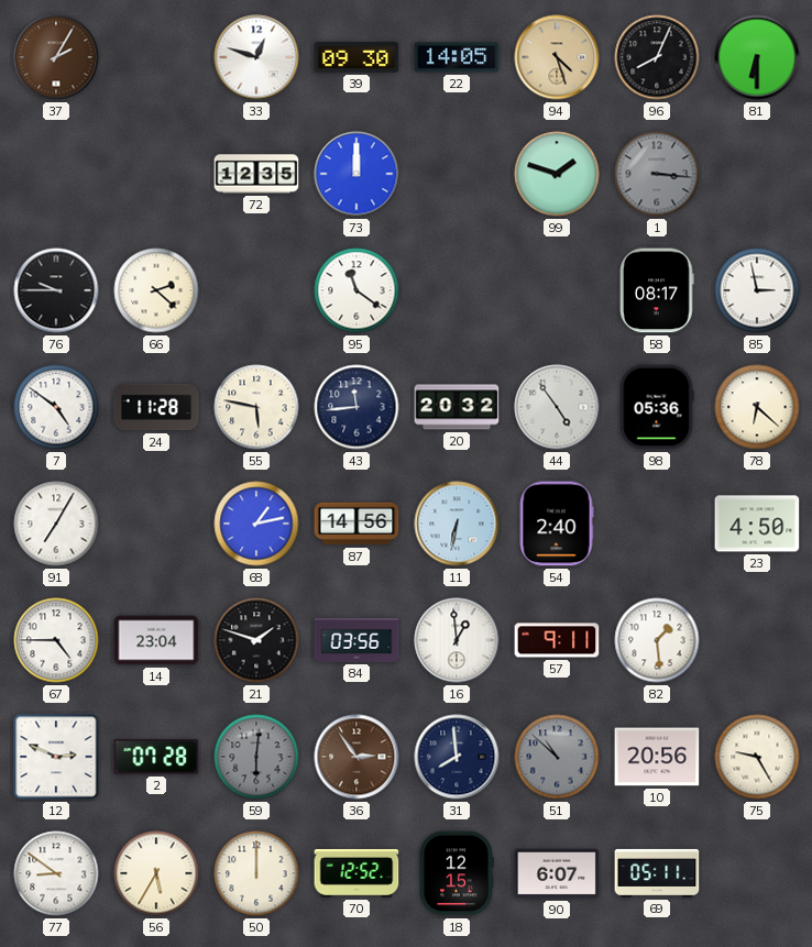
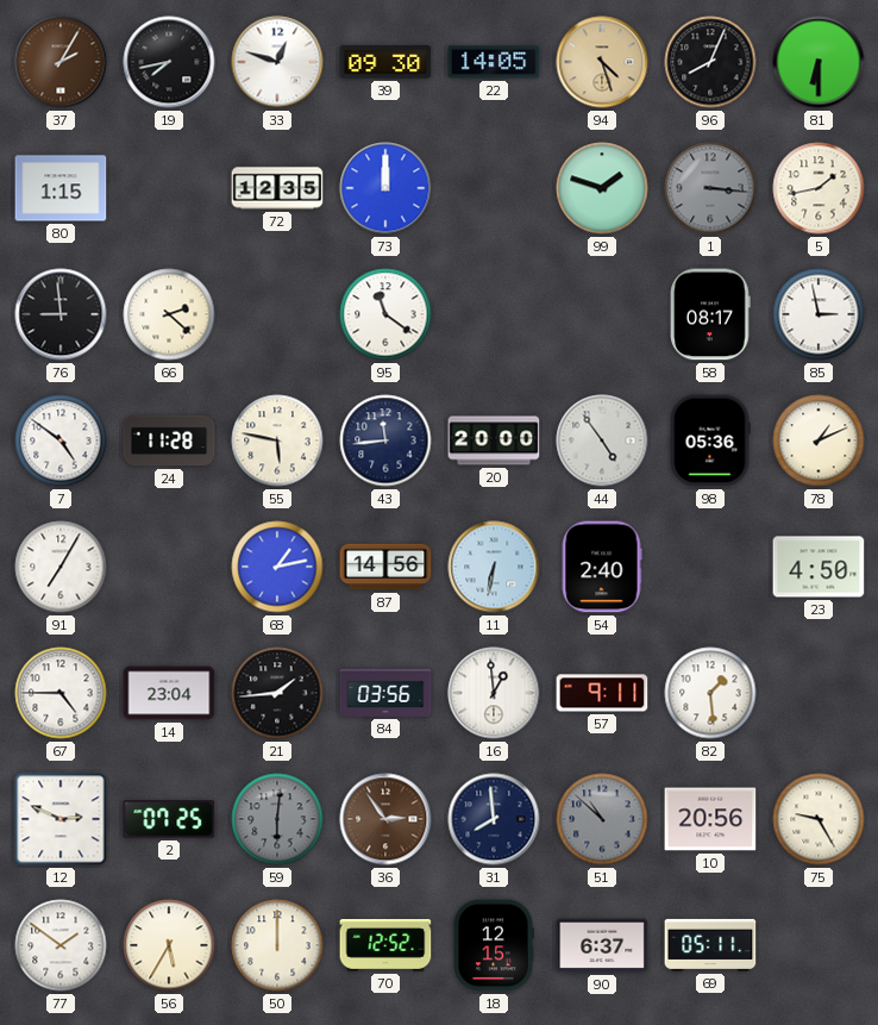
19: none -> 7:43
80: none -> 1:15
5: none -> 1:43
76: 9:45 -> 8:59
20: 20:32 -> 20:00
78: 6:22 -> 1:11
21: 1:48 -> 1:44
2: 07:28 -> 07:25
77: 8:51 -> 1:51
90: 6:07 -> 6:37
